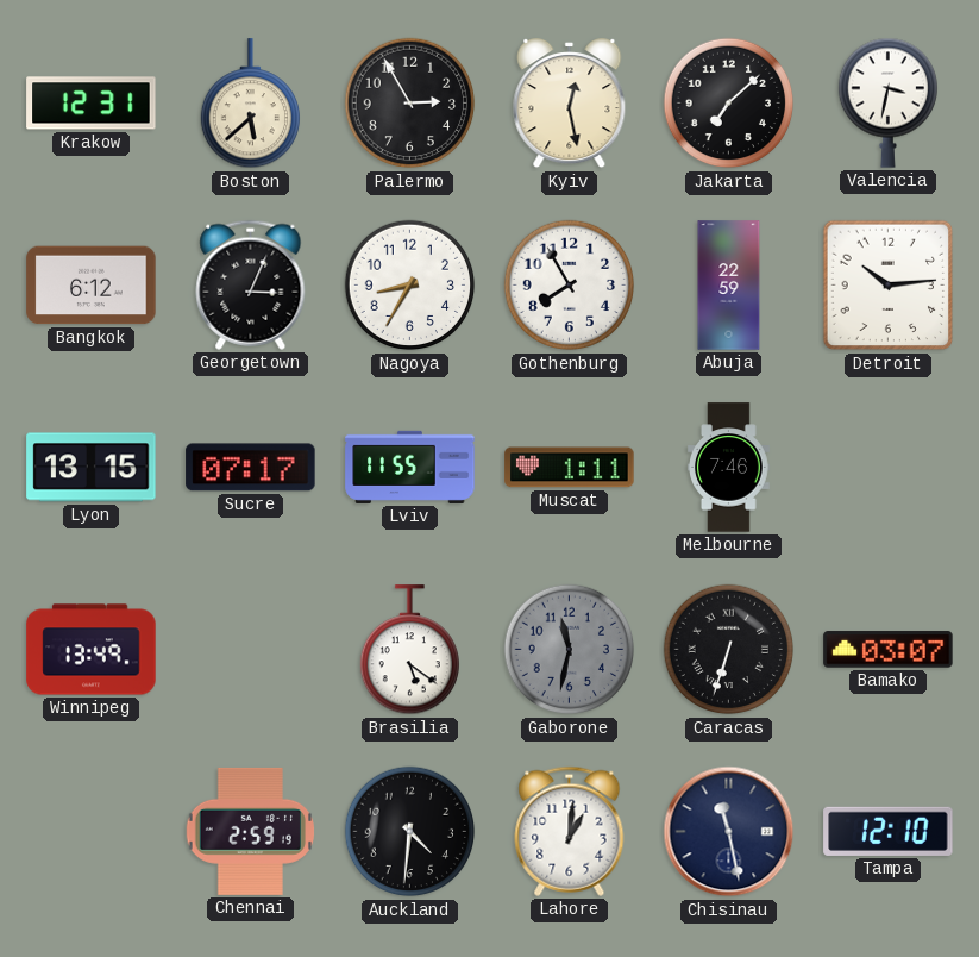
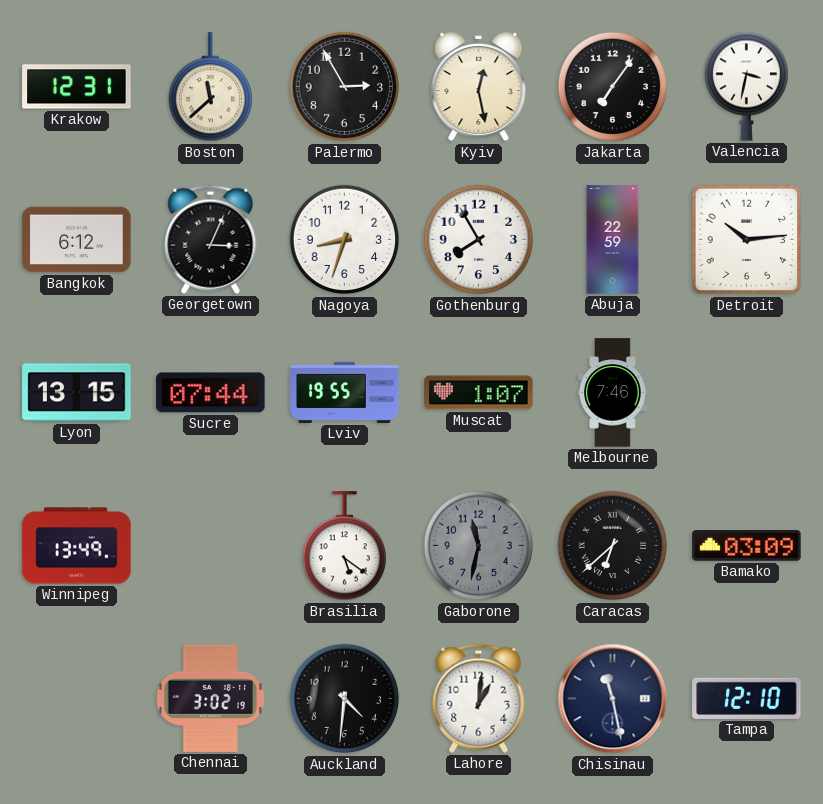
Boston: 5:38 -> 11:38
Jakarta: 7:08 -> 7:06
Nagoya: 8:35 -> 8:33
Sucre: 07:17 -> 07:44
Lviv: 11:55 -> 19:55
Muscat: 1:11 -> 1:07
Caracas: 6:33 -> 6:38
Bamako: 03:07 -> 03:09
Chennai: 2:59 -> 3:02
